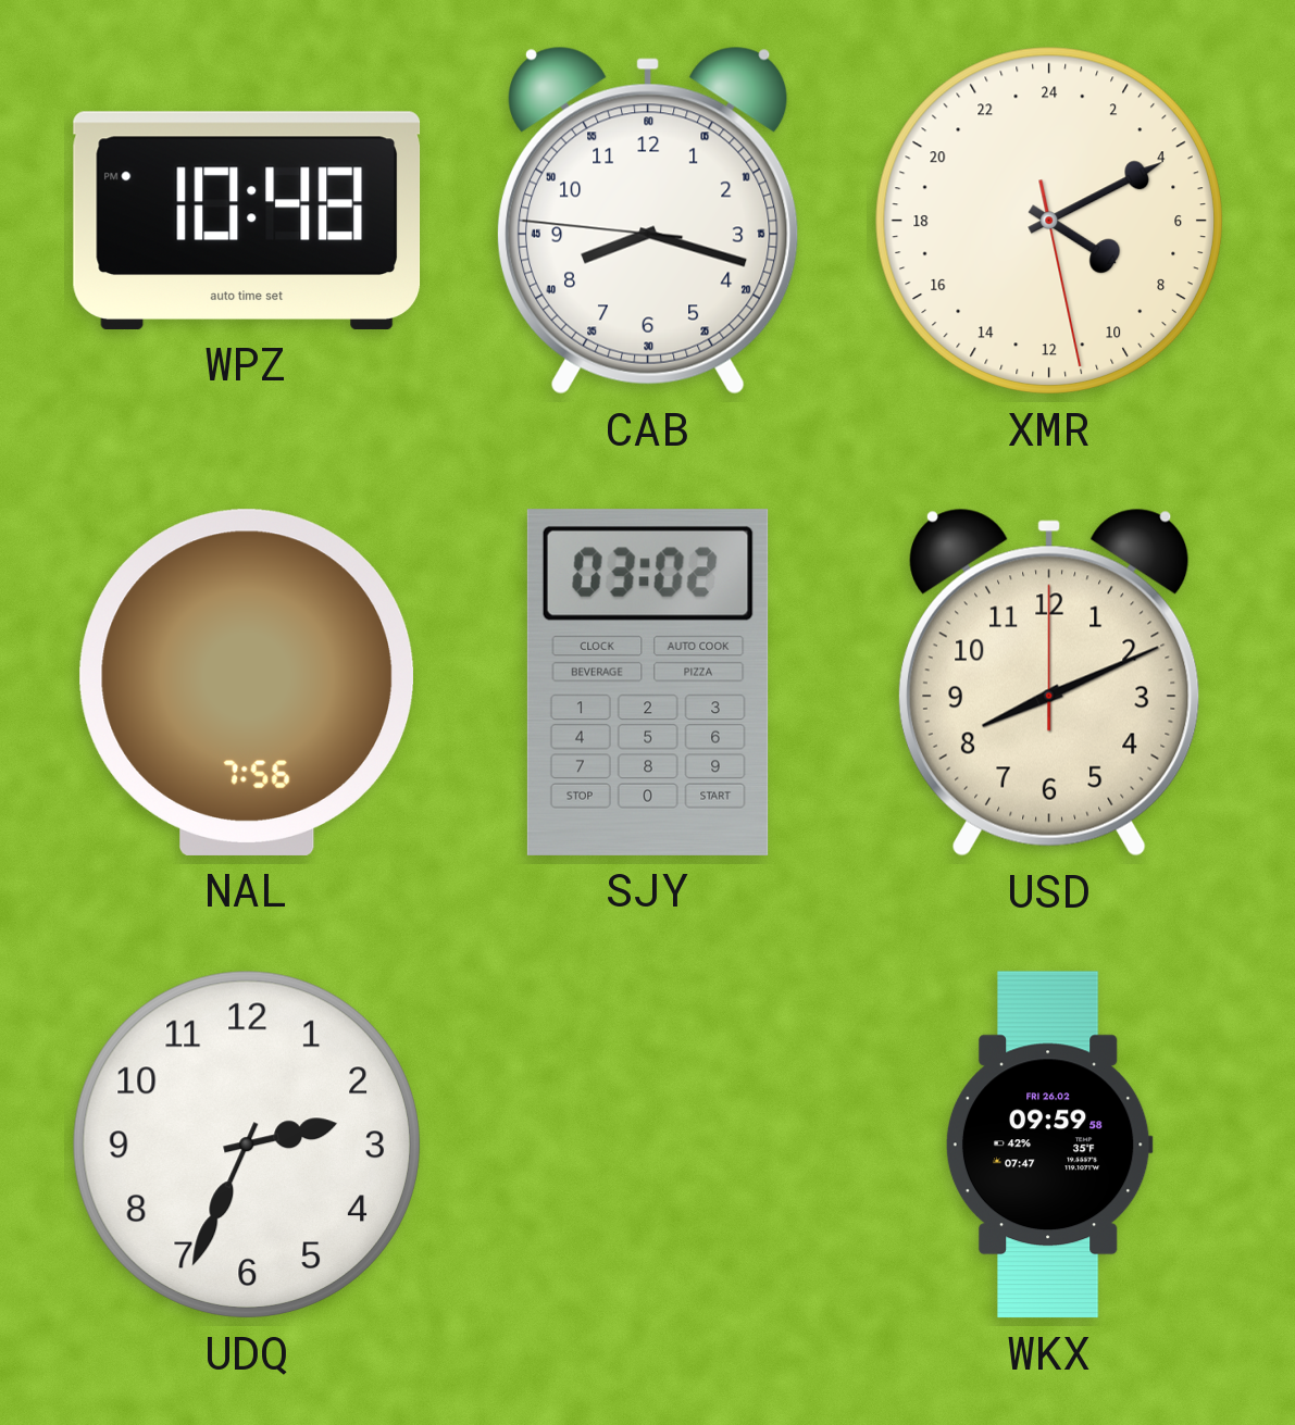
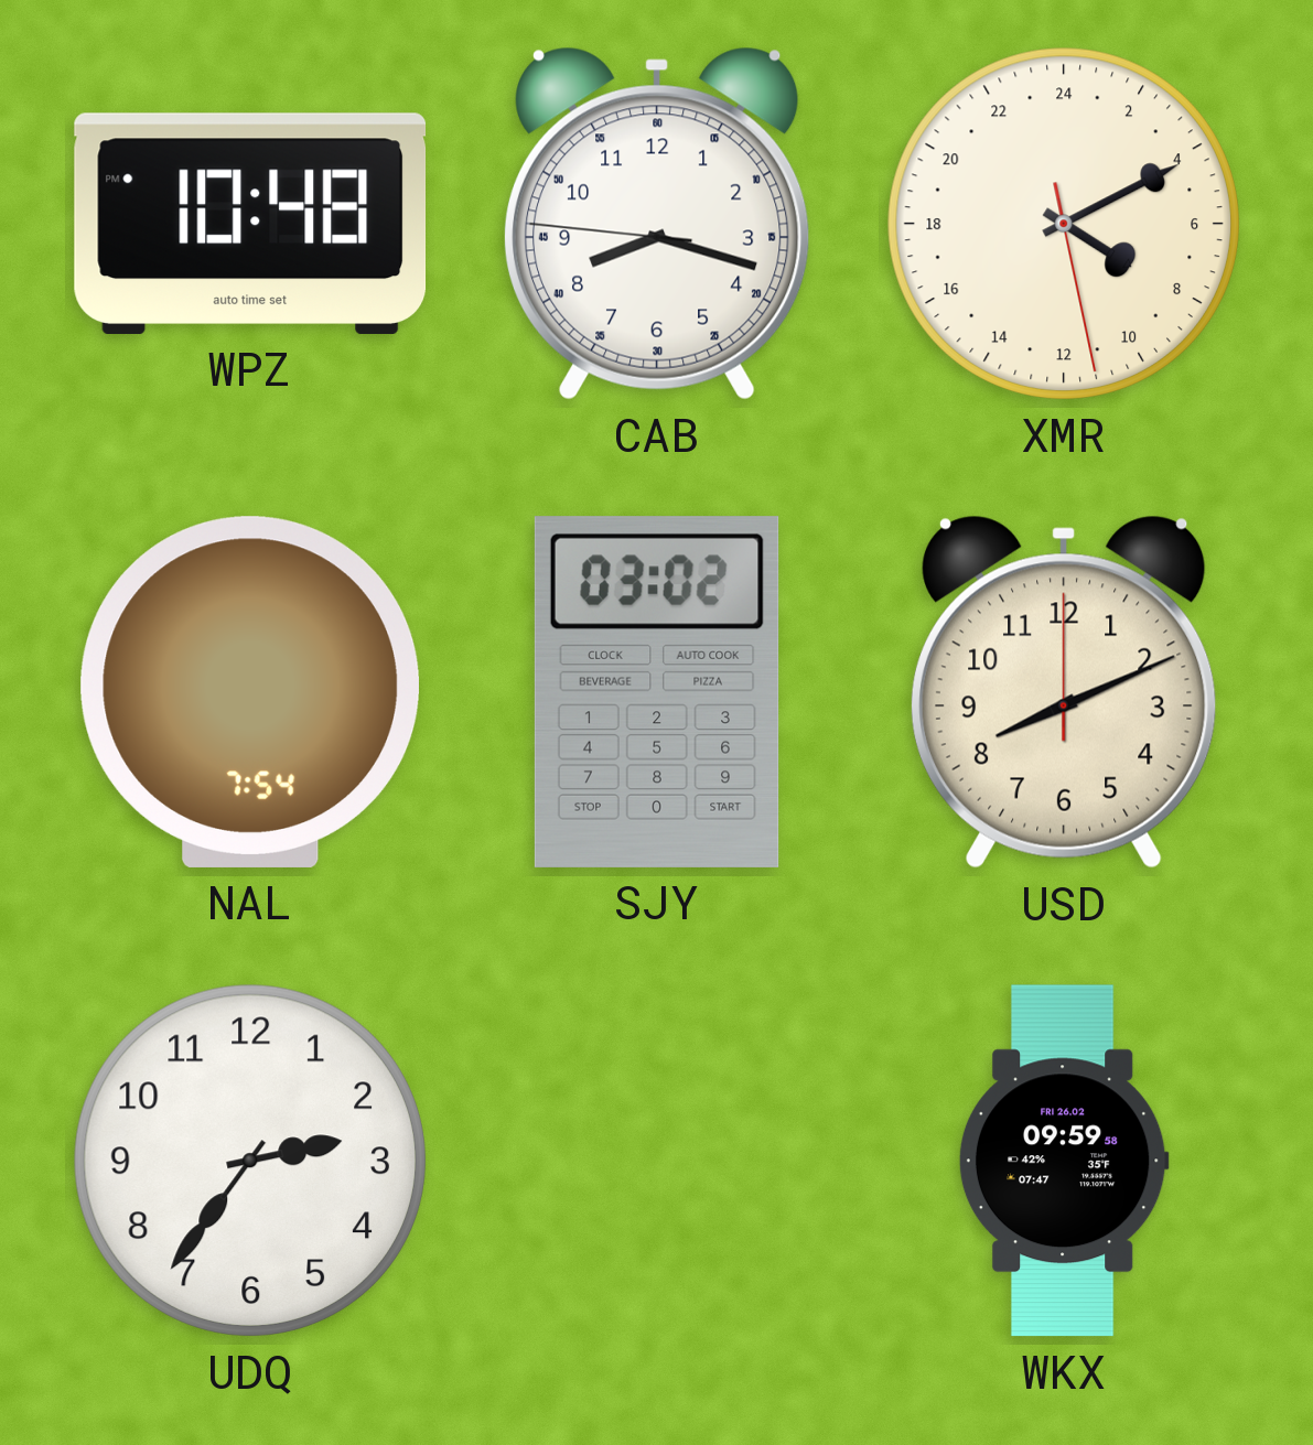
NAL: 7:56 -> 7:54
UDQ: 2:34 -> 2:36
